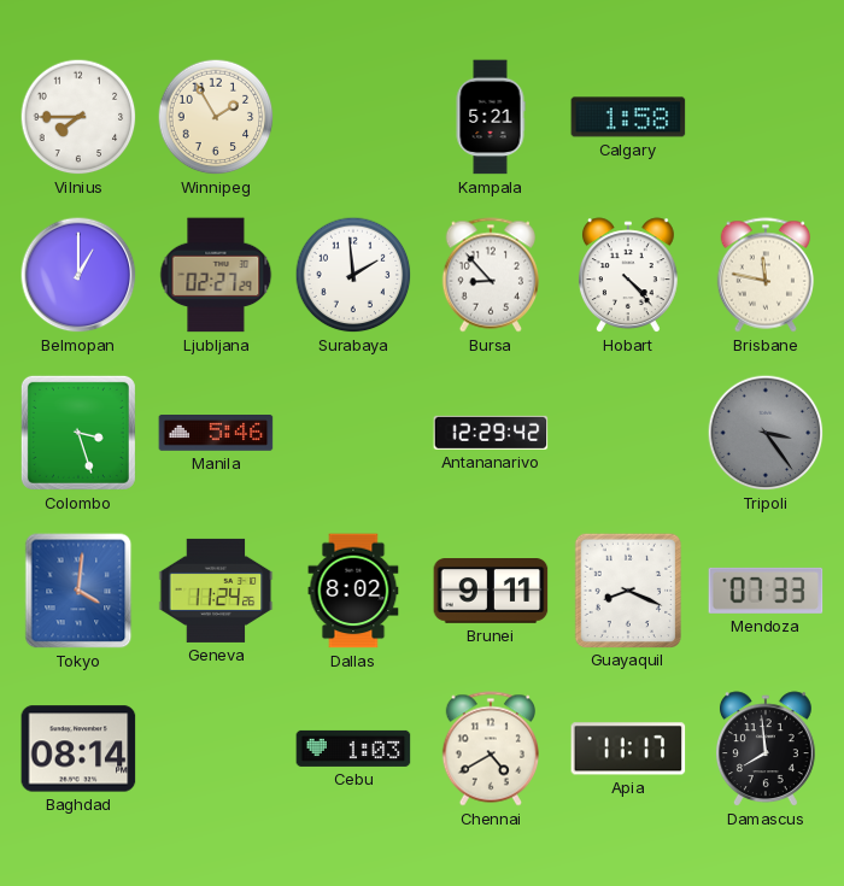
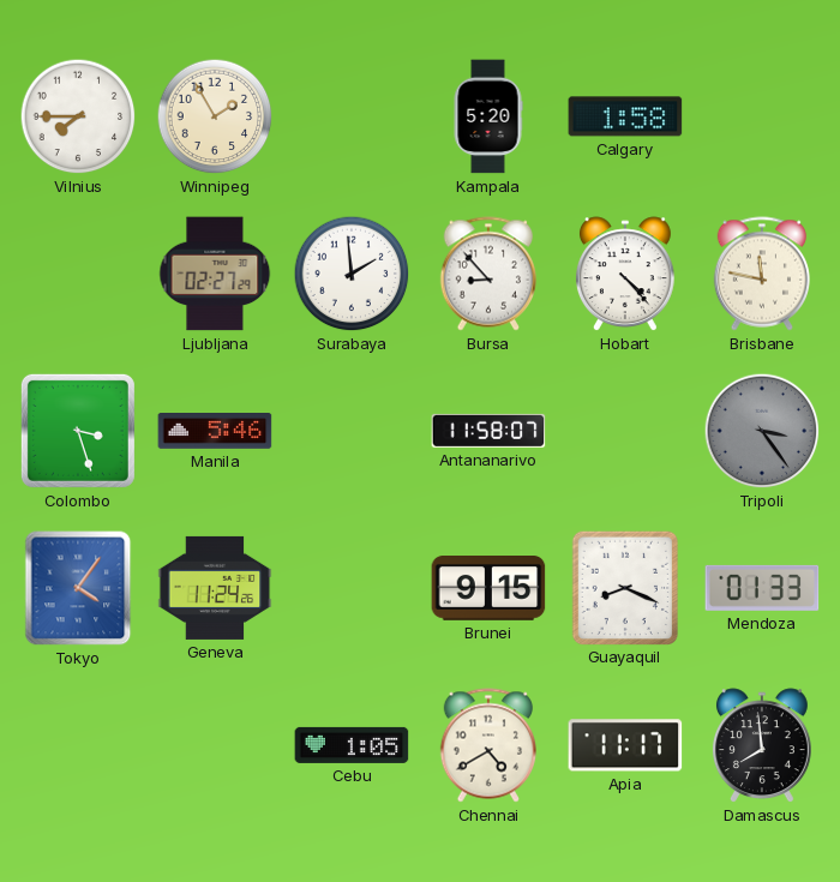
Kampala: 5:21 -> 5:20
Belmopan: 1:00 -> none
Antananarivo: 12:29 -> 11:58
Tokyo: 4:01 -> 4:06
Dallas: 8:02 -> none
Brunei: 9:11 -> 9:15
Mendoza: 07:33 -> 01:33
Baghdad: 08:14 -> none
Cebu: 1:03 -> 1:05
